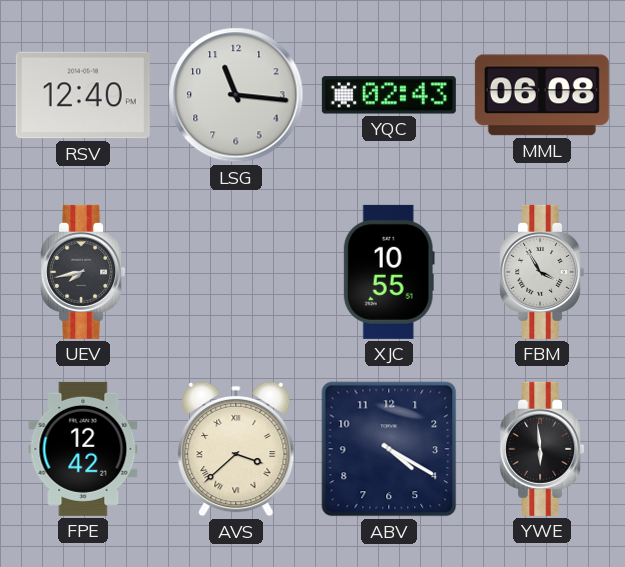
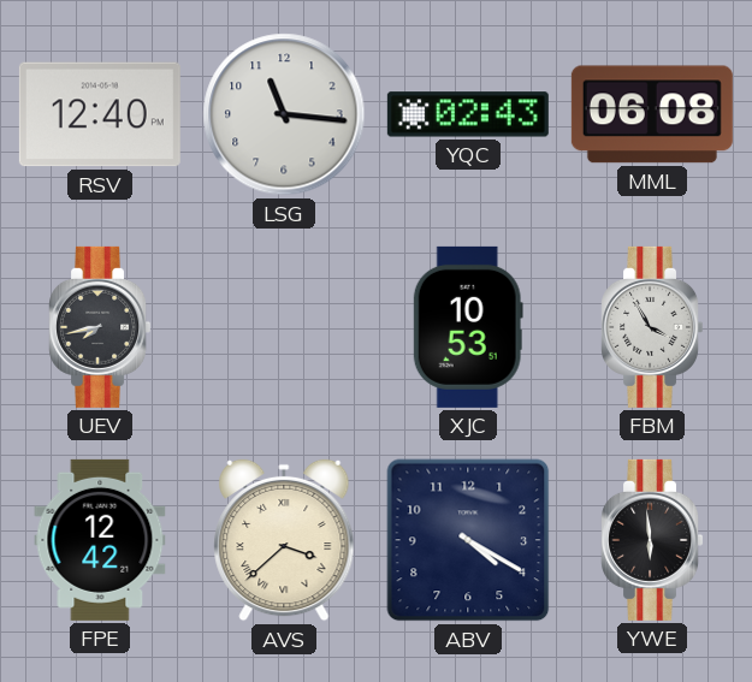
XJC: 10:55 -> 10:53
